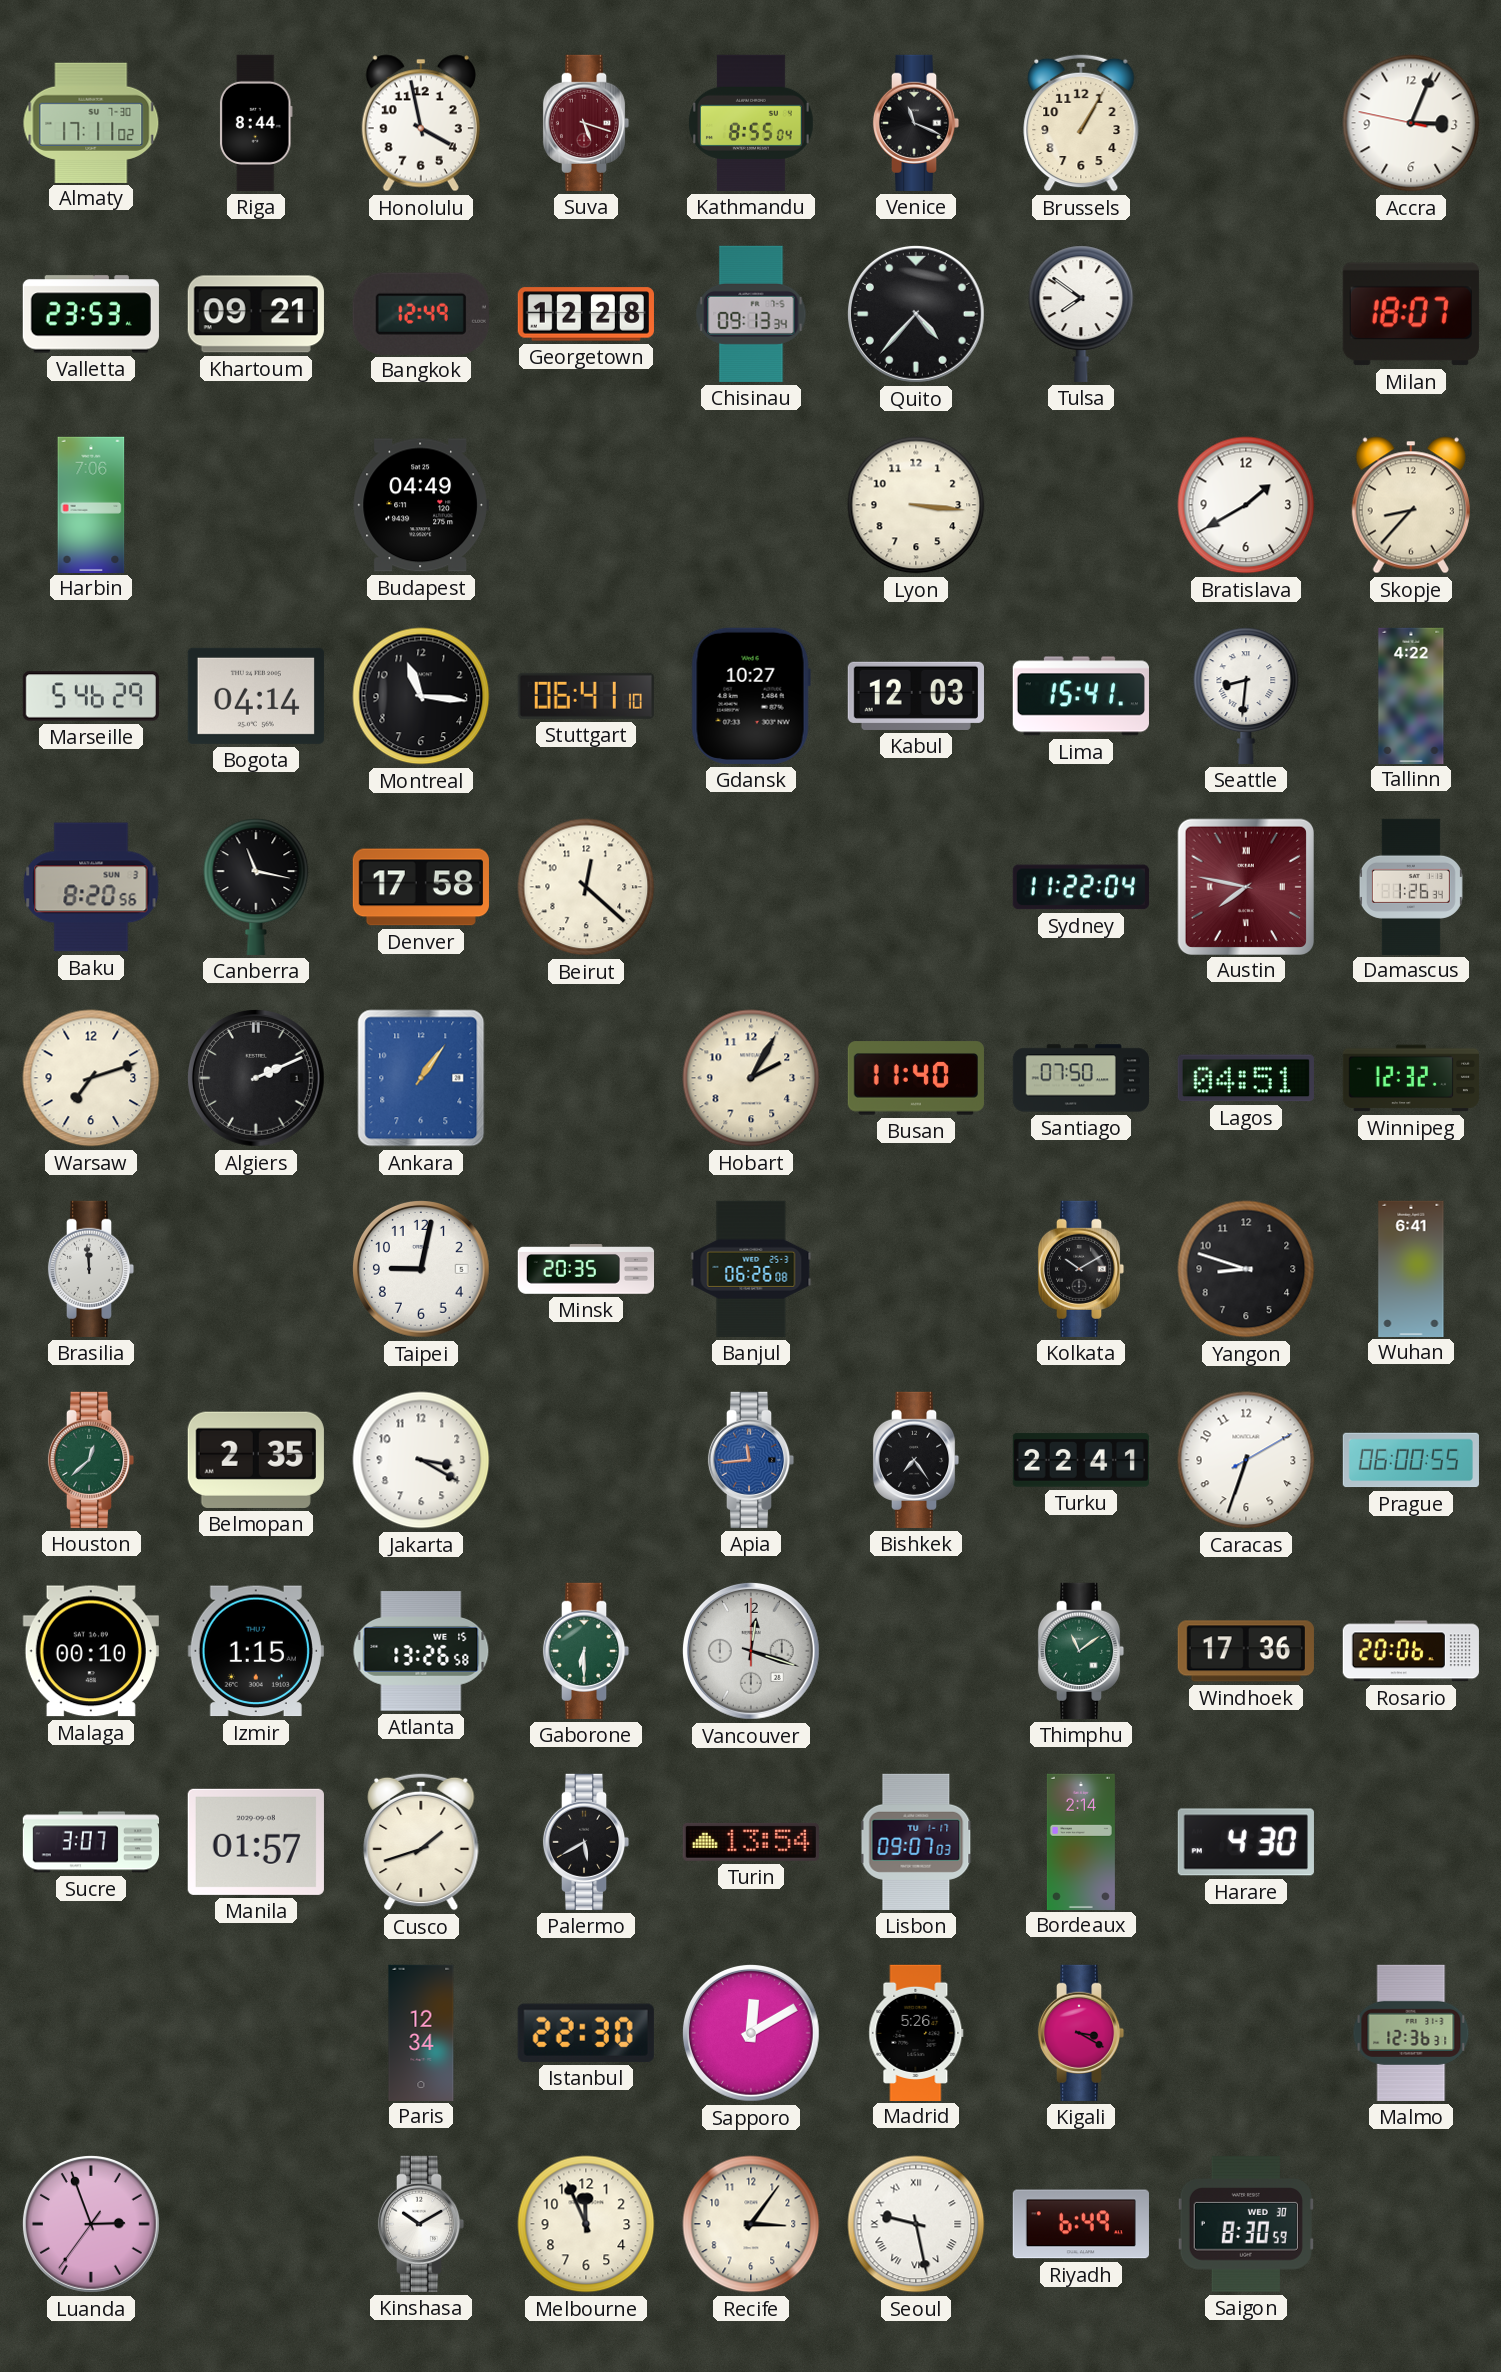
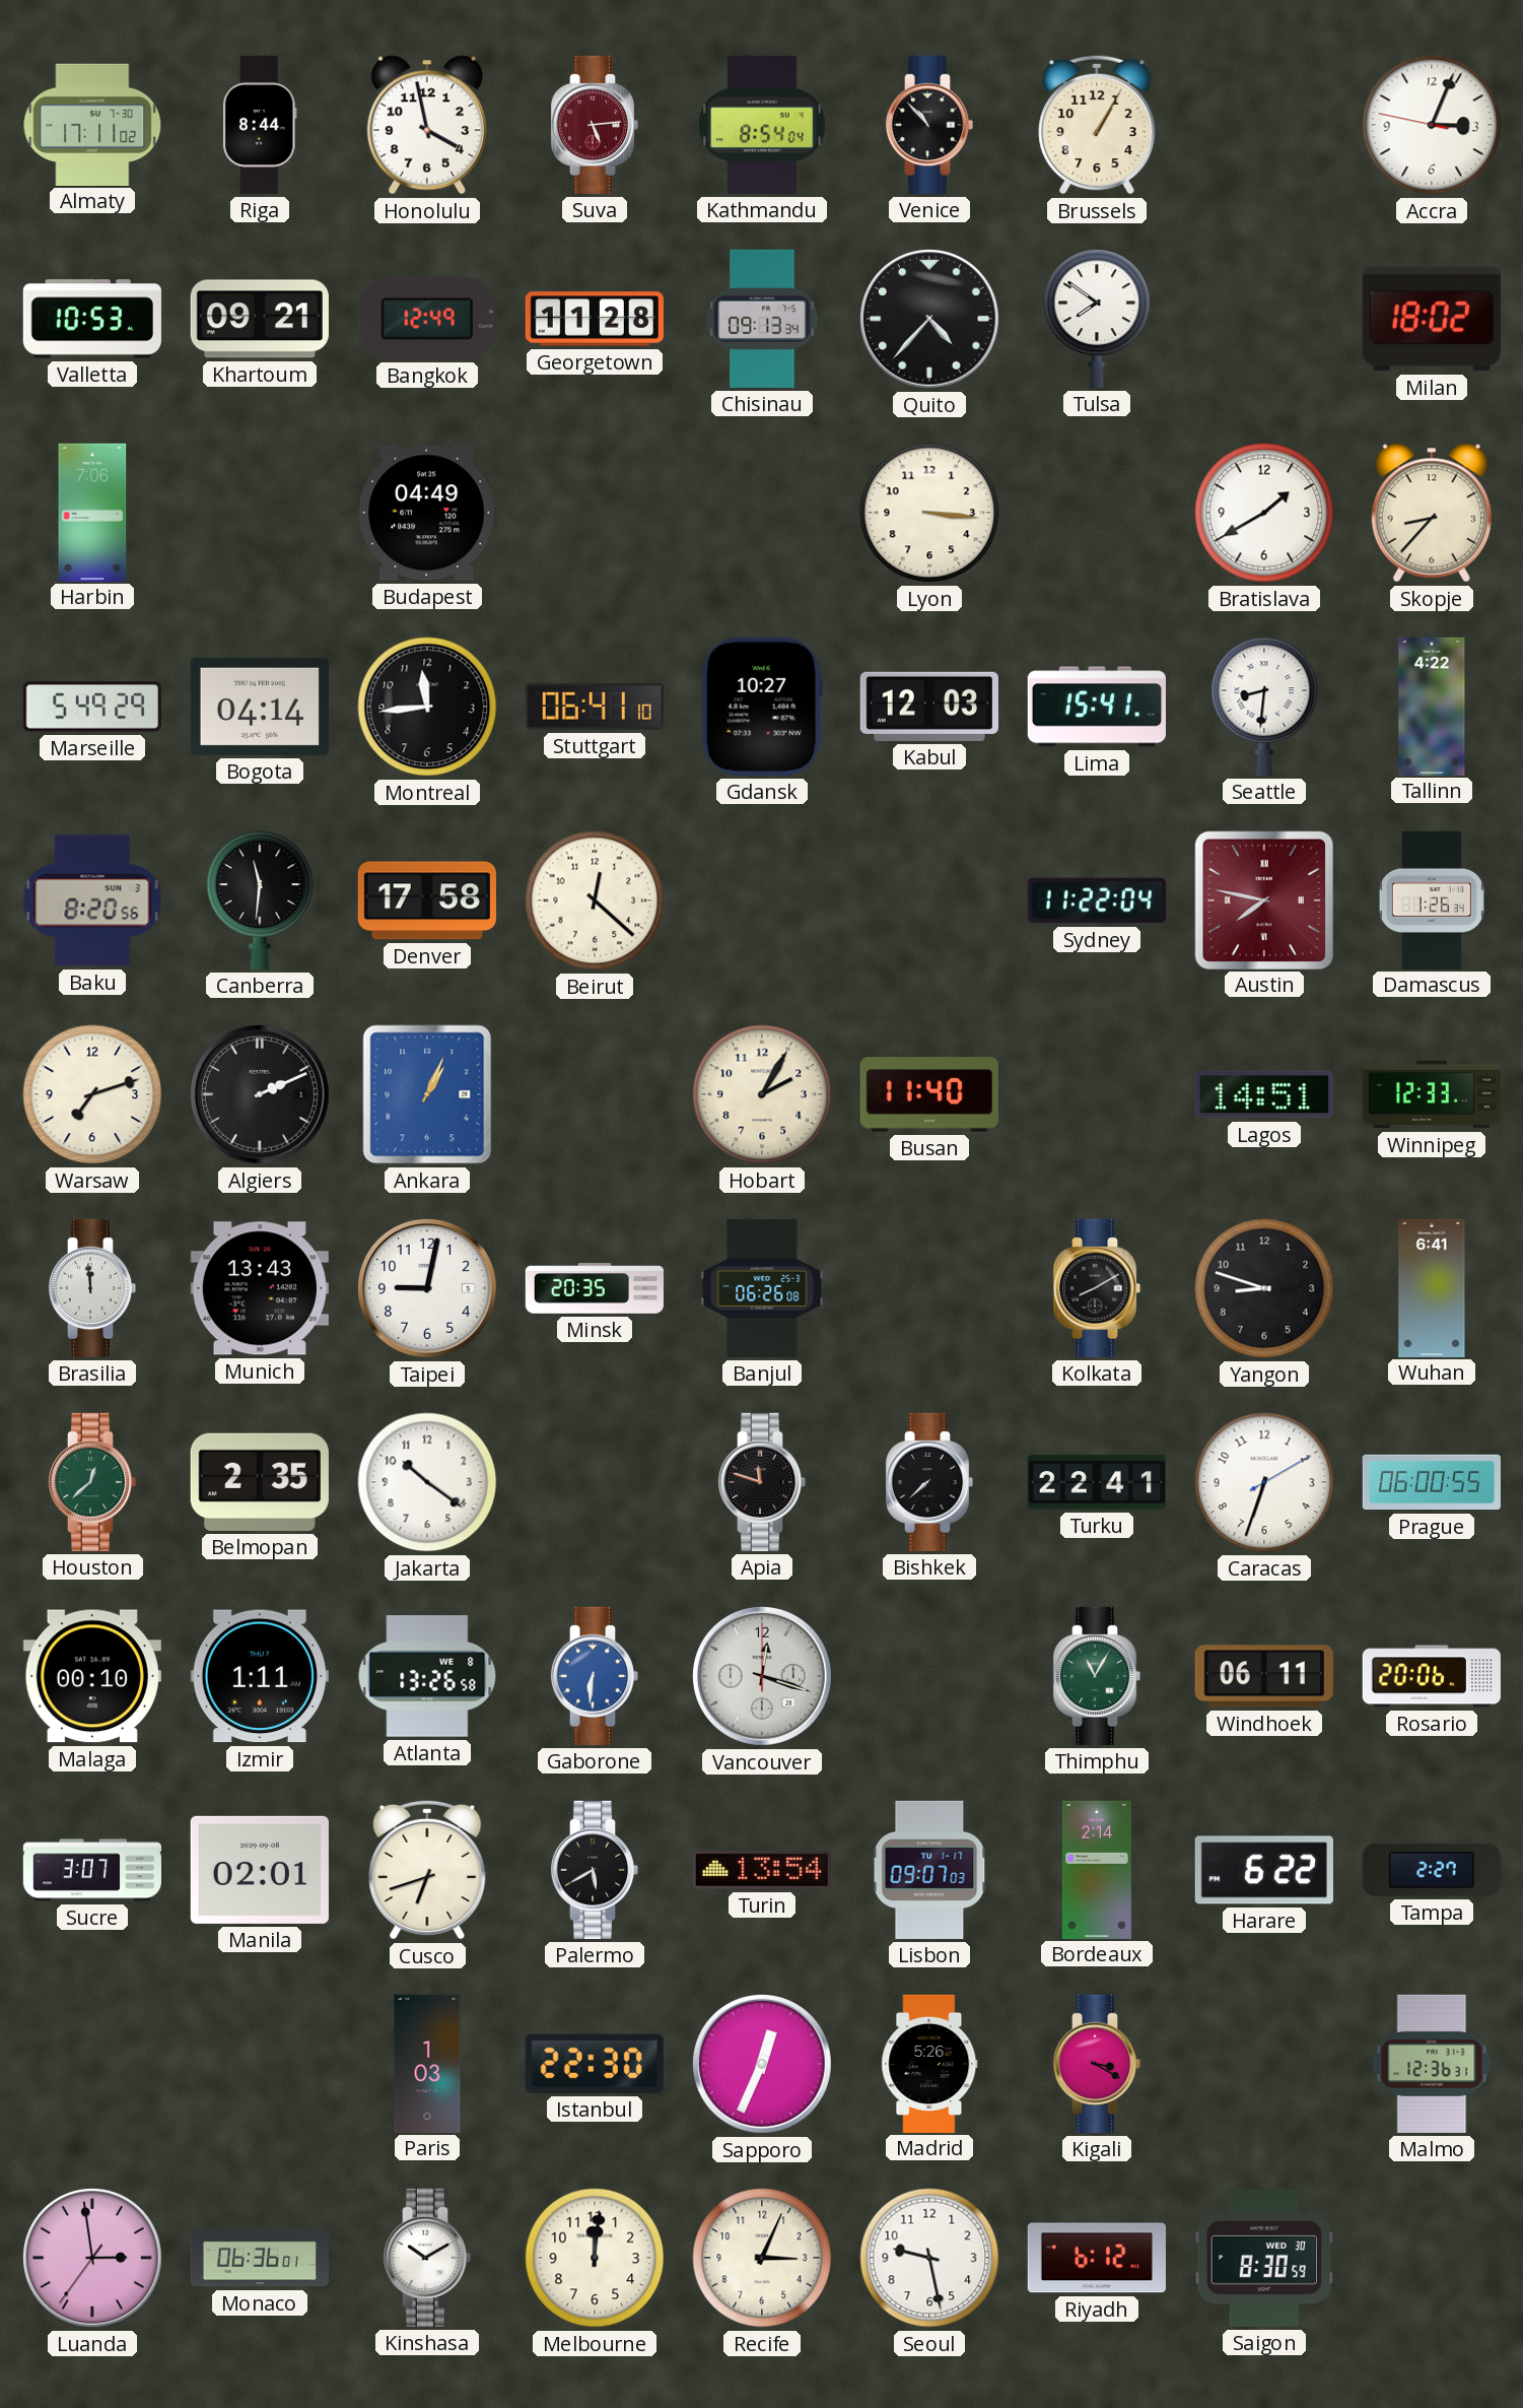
Suva: 5:18 -> 5:14
Kathmandu: 8:55 -> 8:54
Venice: 11:19 -> 10:53
Valletta: 23:53 -> 10:53
Georgetown: 12:28 -> 11:28
Milan: 18:07 -> 18:02
Marseille: 5:46 -> 5:49
Montreal: 11:16 -> 11:44
Canberra: 11:17 -> 11:31
Ankara: 1:06 -> 1:04
Santiago: 07:50 -> none
Lagos: 04:51 -> 14:51
Winnipeg: 12:32 -> 12:33
Munich: none -> 13:43
Kolkata: 10:10 -> 8:10
Jakarta: 3:20 -> 10:21
Apia: 11:44 -> 11:48
Apia dial: blue -> black
Bishkek: 7:24 -> 7:38
Izmir: 1:15 -> 1:11
Atlanta date: WE 15 -> WE 8
Gaborone: 6:30 -> 6:31
Gaborone dial: green -> blue
Thimphu: 11:09 -> 11:05
Windhoek: 17:36 -> 06:11
Manila: 01:57 -> 02:01
Cusco: 1:42 -> 6:42
Harare: 4:30 -> 6:22
Tampa: none -> 2:27
Paris: 12:34 -> 1:03
Sapporo: 12:10 -> 12:34
Luanda: 2:56 -> 2:58
Monaco: none -> 06:36
Melbourne: 11:56 -> 12:01
Recife: 3:06 -> 3:04
Seoul numerals: Roman -> Arabic
Riyadh: 6:49 -> 6:12
